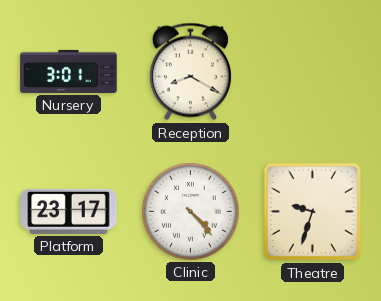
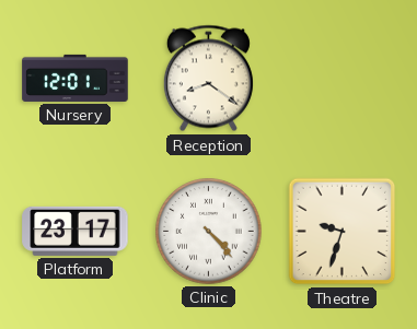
Nursery: 3:01 -> 12:01
Reception: 8:20 -> 8:21
